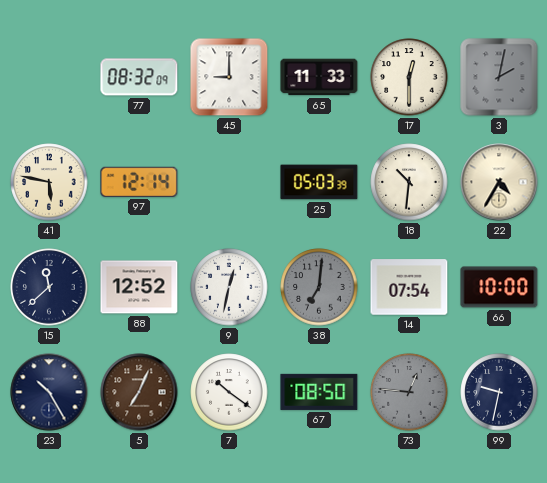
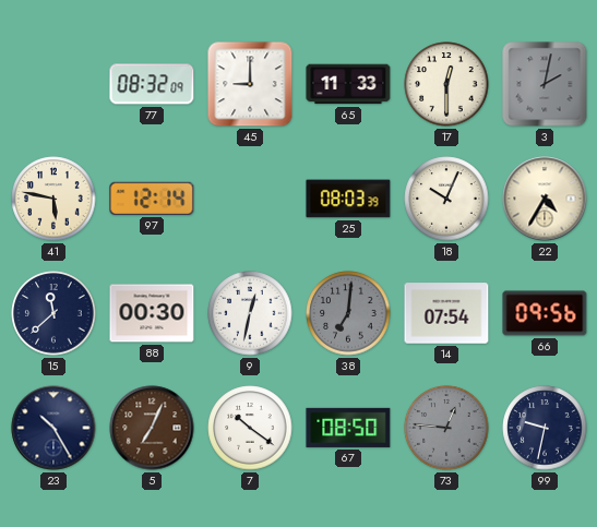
25: 05:03 -> 08:03
18: 10:31 -> 10:04
88: 12:52 -> 00:30
66: 10:00 -> 09:56
